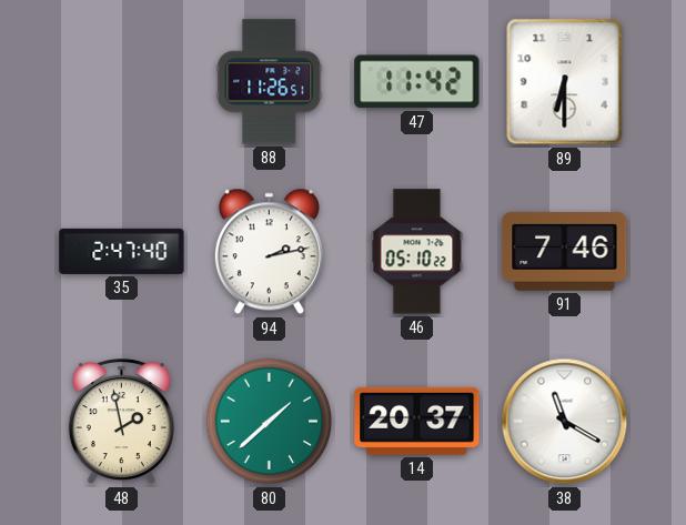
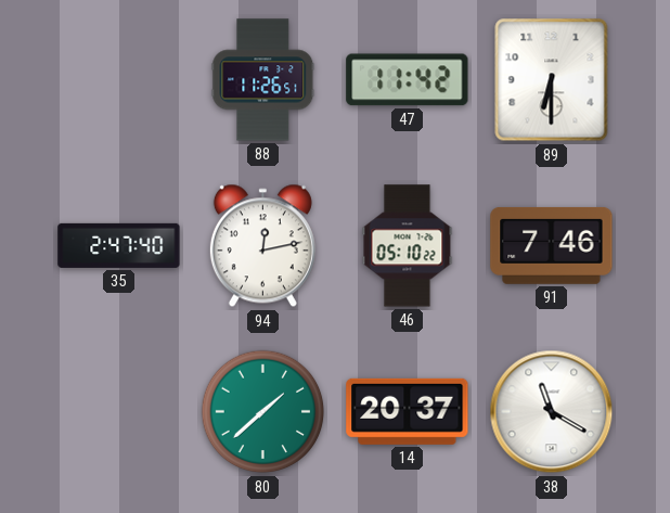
94: 2:13 -> 12:13
48: 1:58 -> none
